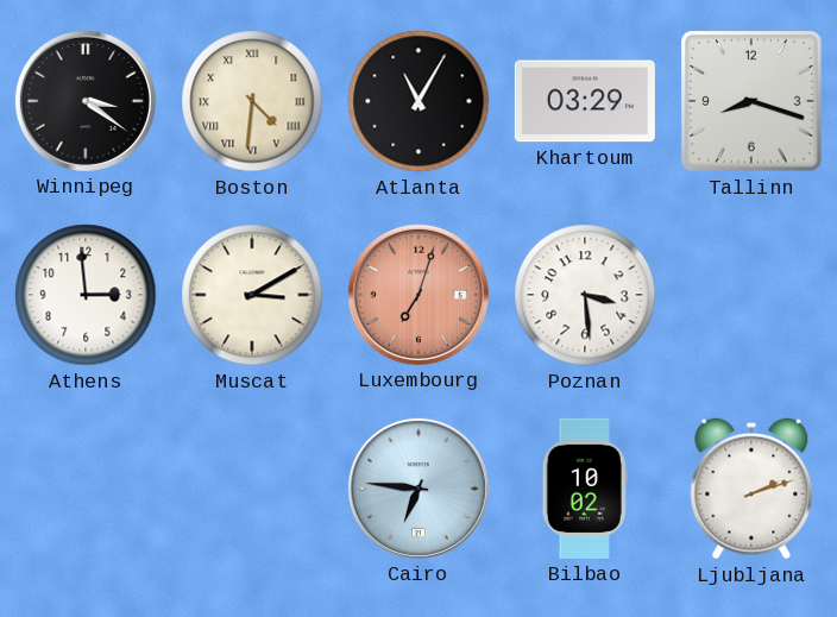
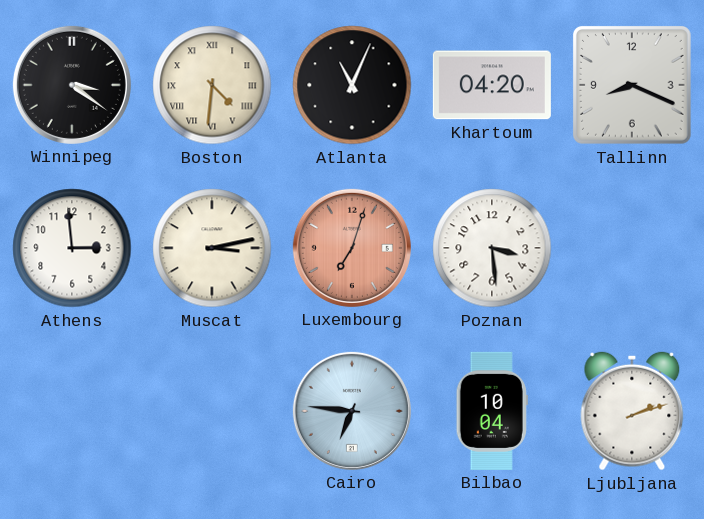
Atlanta: 11:05 -> 11:04
Khartoum: 03:29 -> 04:20
Tallinn: 8:18 -> 8:19
Muscat: 3:10 -> 3:13
Bilbao: 10:02 -> 10:04
